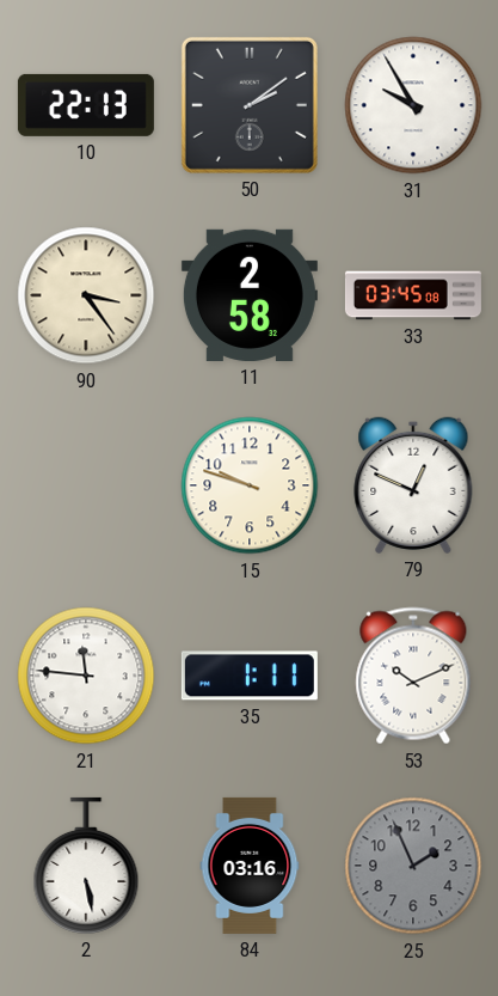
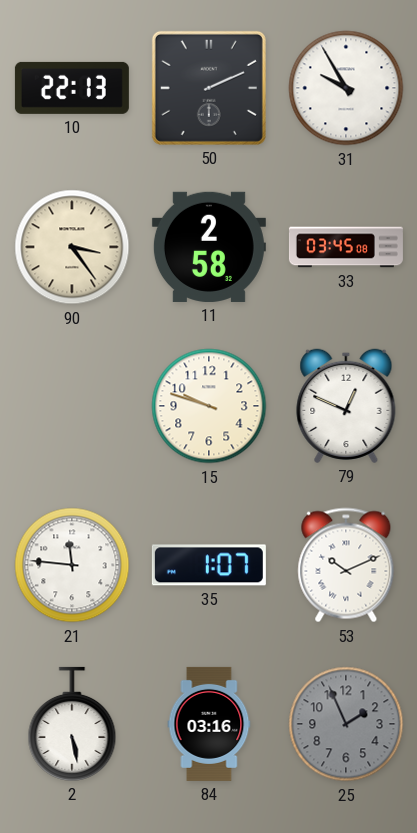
50: 2:09 -> 2:11
35: 1:11 -> 1:07
